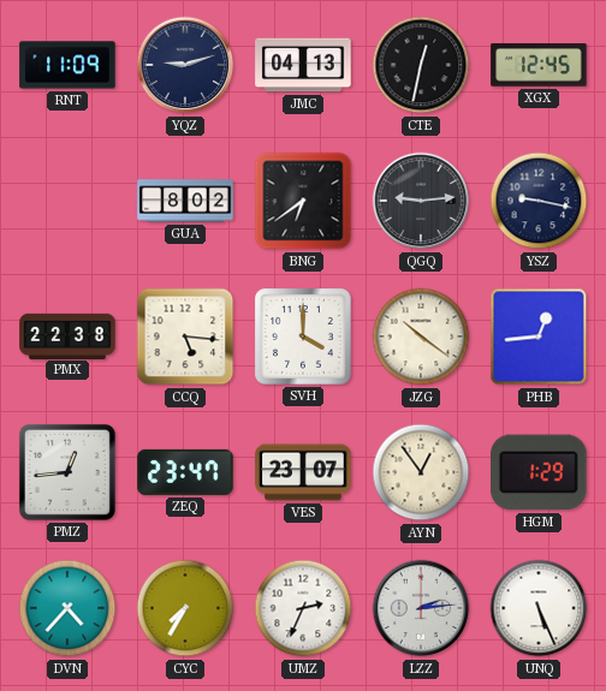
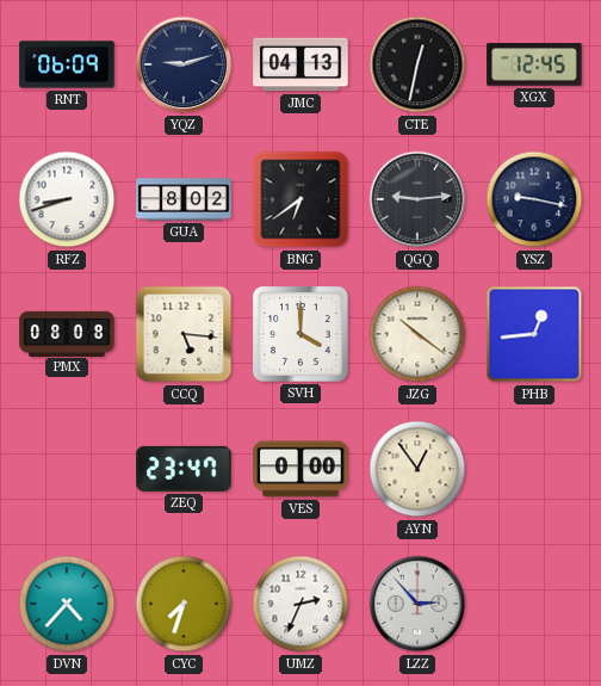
RNT: 11:09 -> 06:09
RFZ: none -> 8:42
PMX: 22:38 -> 08:08
PMZ: 12:44 -> none
VES: 23:07 -> 0:00
HGM: 1:29 -> none
CYC: 7:35 -> 7:33
LZZ: 2:14 -> 2:53
UNQ: 5:26 -> none
